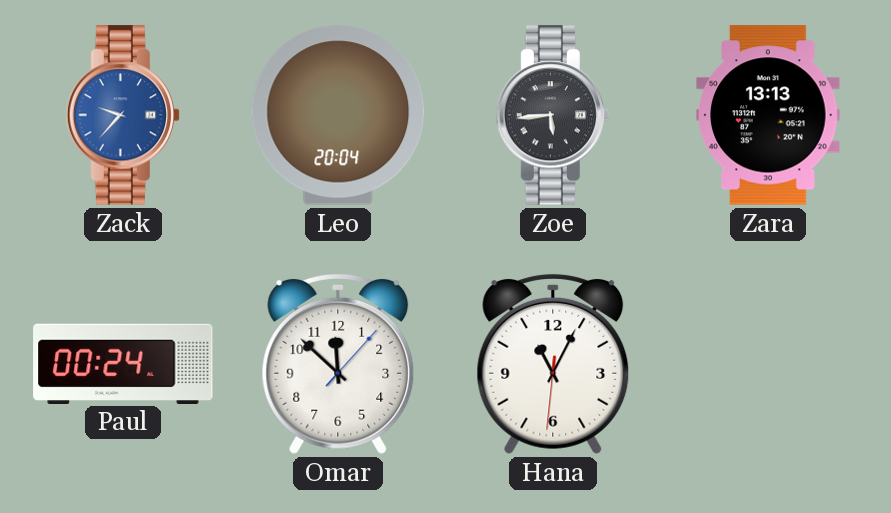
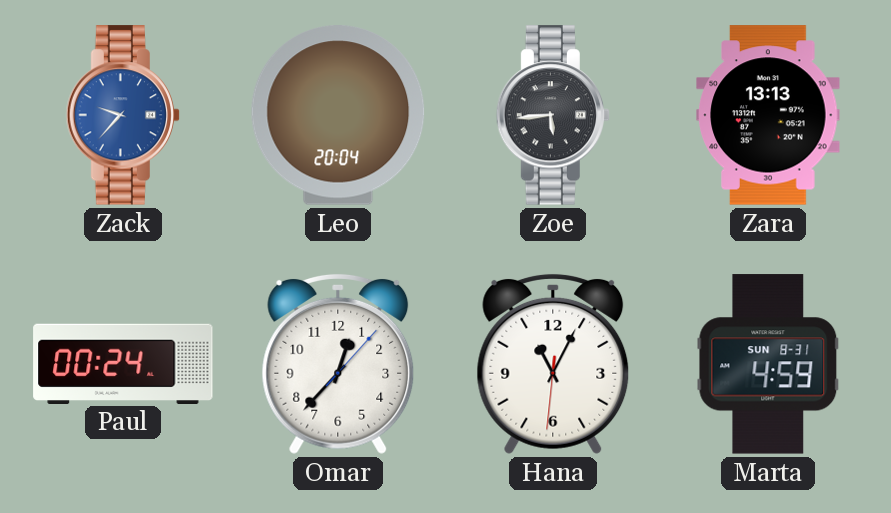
Omar: 11:52 -> 12:37
Marta: none -> 4:59
